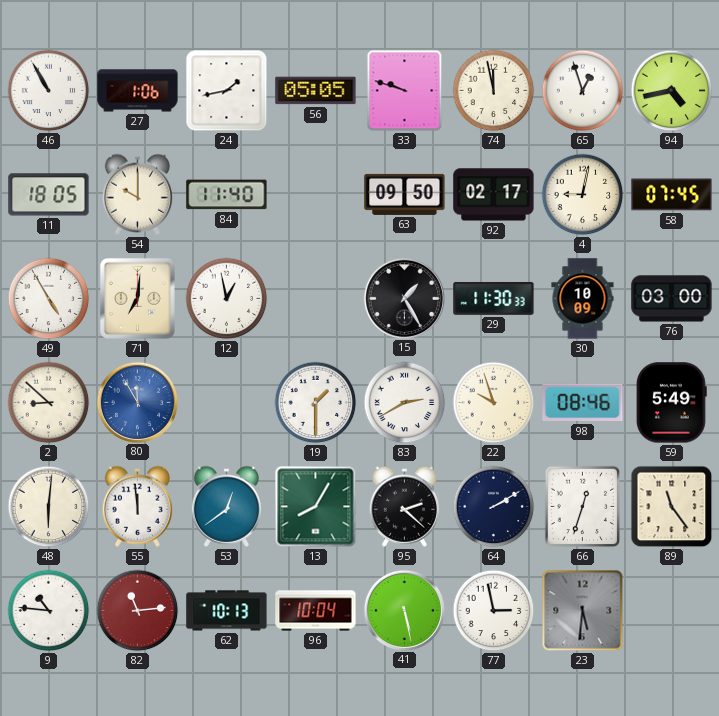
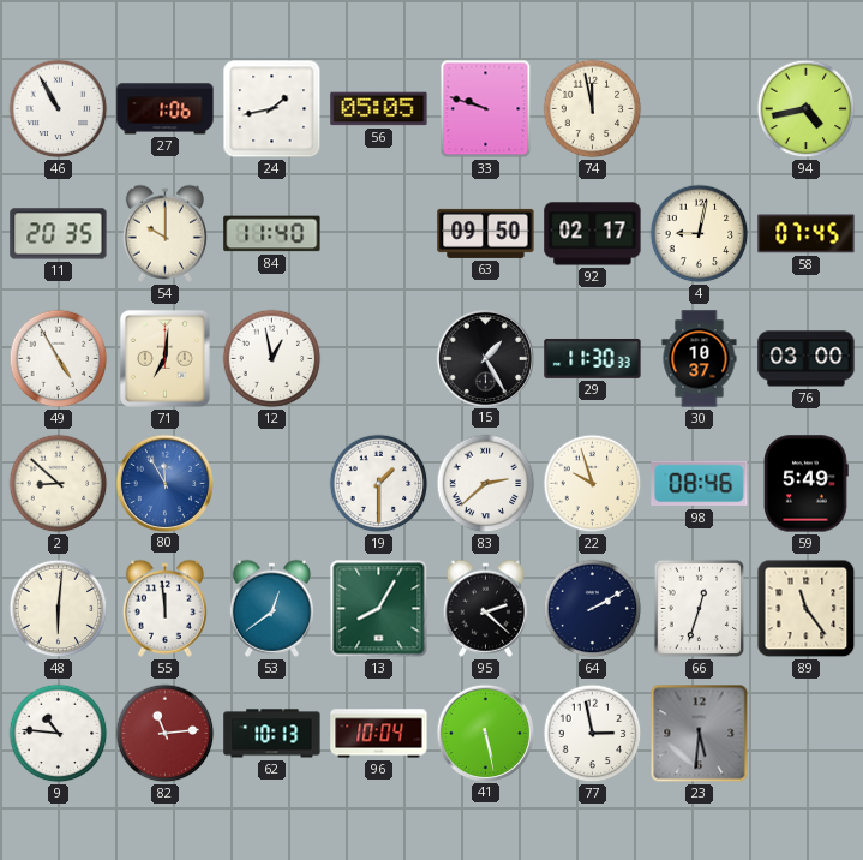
65: 12:57 -> none
11: 18:05 -> 20:35
30: 10:09 -> 10:37
83: 2:40 -> 2:38
